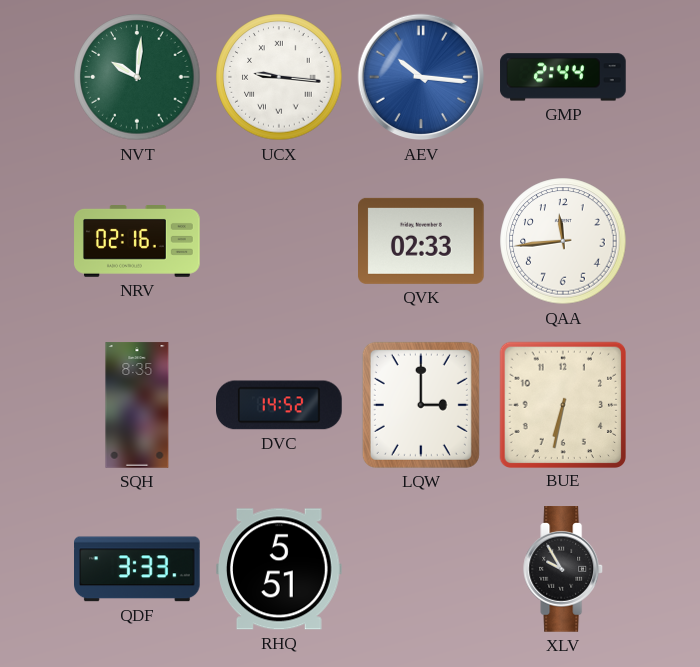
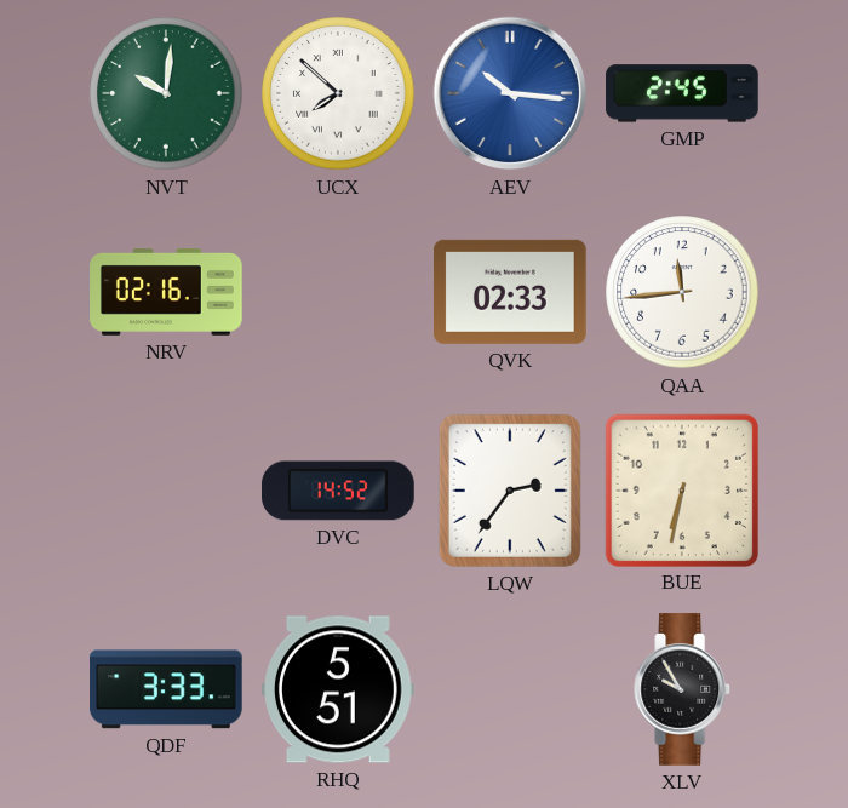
UCX: 9:16 -> 7:52
GMP: 2:44 -> 2:45
SQH: 8:35 -> none
LQW: 3:00 -> 2:36
